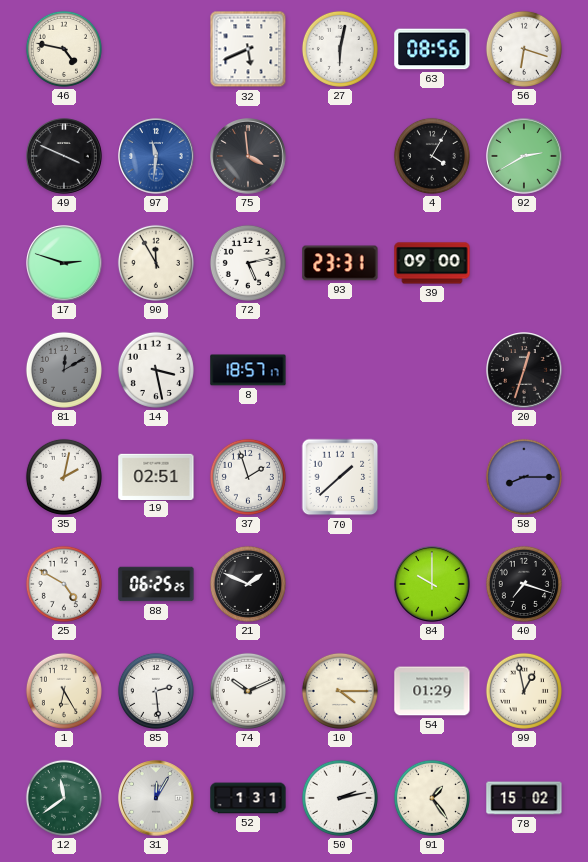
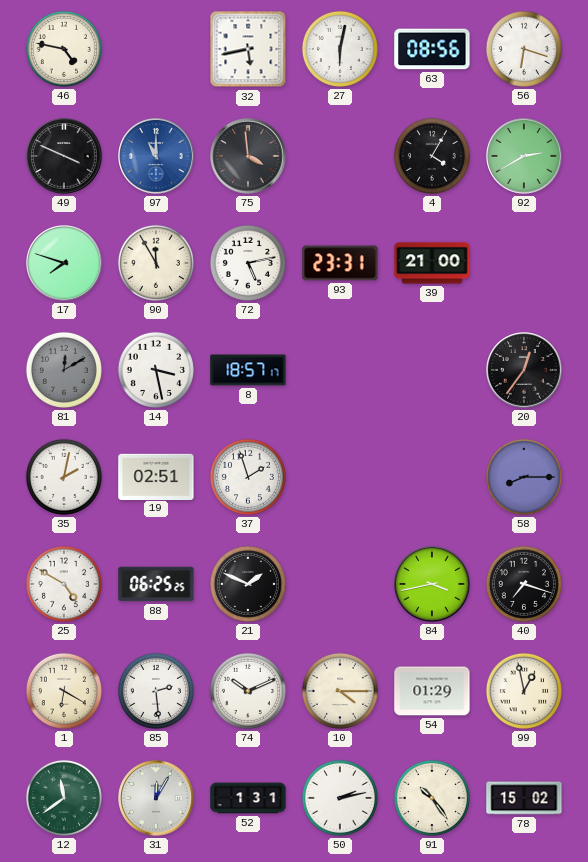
32: 5:41 -> 5:43
97: 11:31 -> 11:00
17: 2:48 -> 7:48
39: 09:00 -> 21:00
20: 12:33 -> 12:36
70: 1:38 -> none
84: 10:00 -> 3:43
1: 6:25 -> 6:20
91: 1:24 -> 10:24
